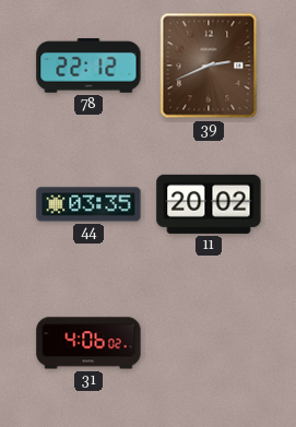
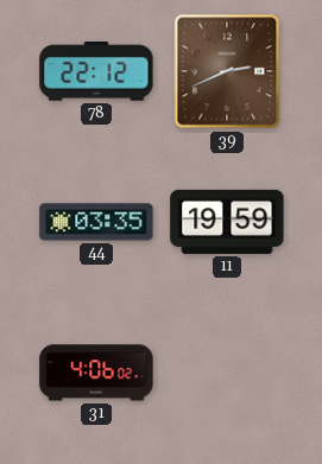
11: 20:02 -> 19:59
